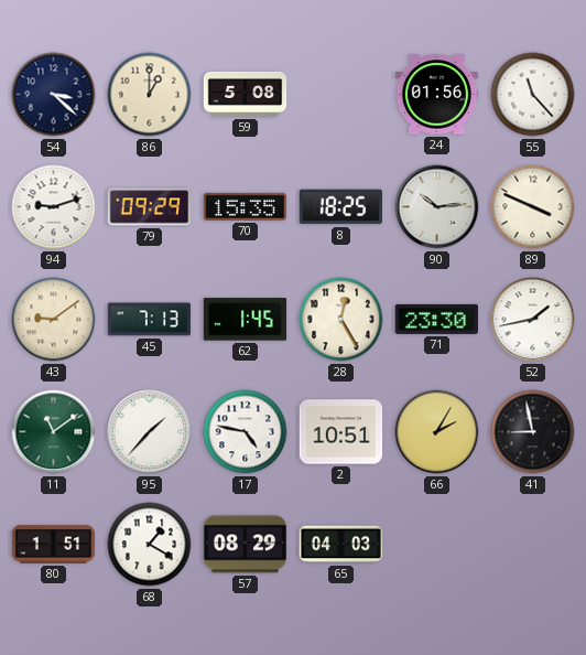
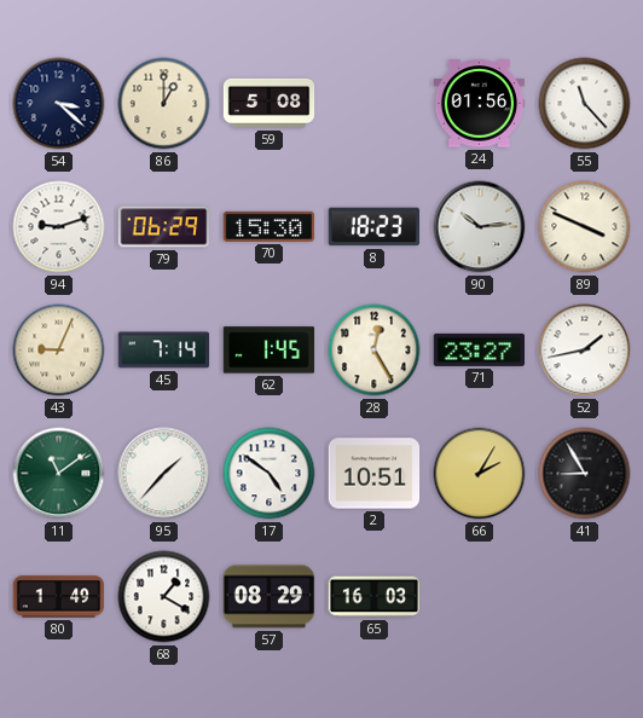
79: 09:29 -> 06:29
70: 15:35 -> 15:30
8: 18:25 -> 18:23
43: 9:09 -> 9:04
45: 7:13 -> 7:14
71: 23:30 -> 23:27
17: 4:47 -> 4:51
41: 8:58 -> 8:55
80: 1:51 -> 1:49
65: 04:03 -> 16:03
